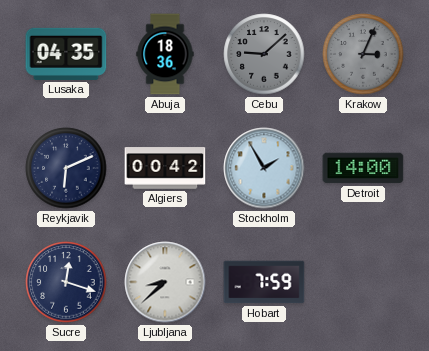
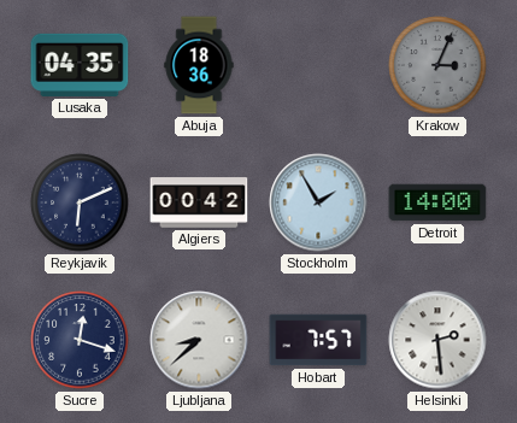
Cebu: 9:08 -> none
Hobart: 7:59 -> 7:57
Helsinki: none -> 2:29
